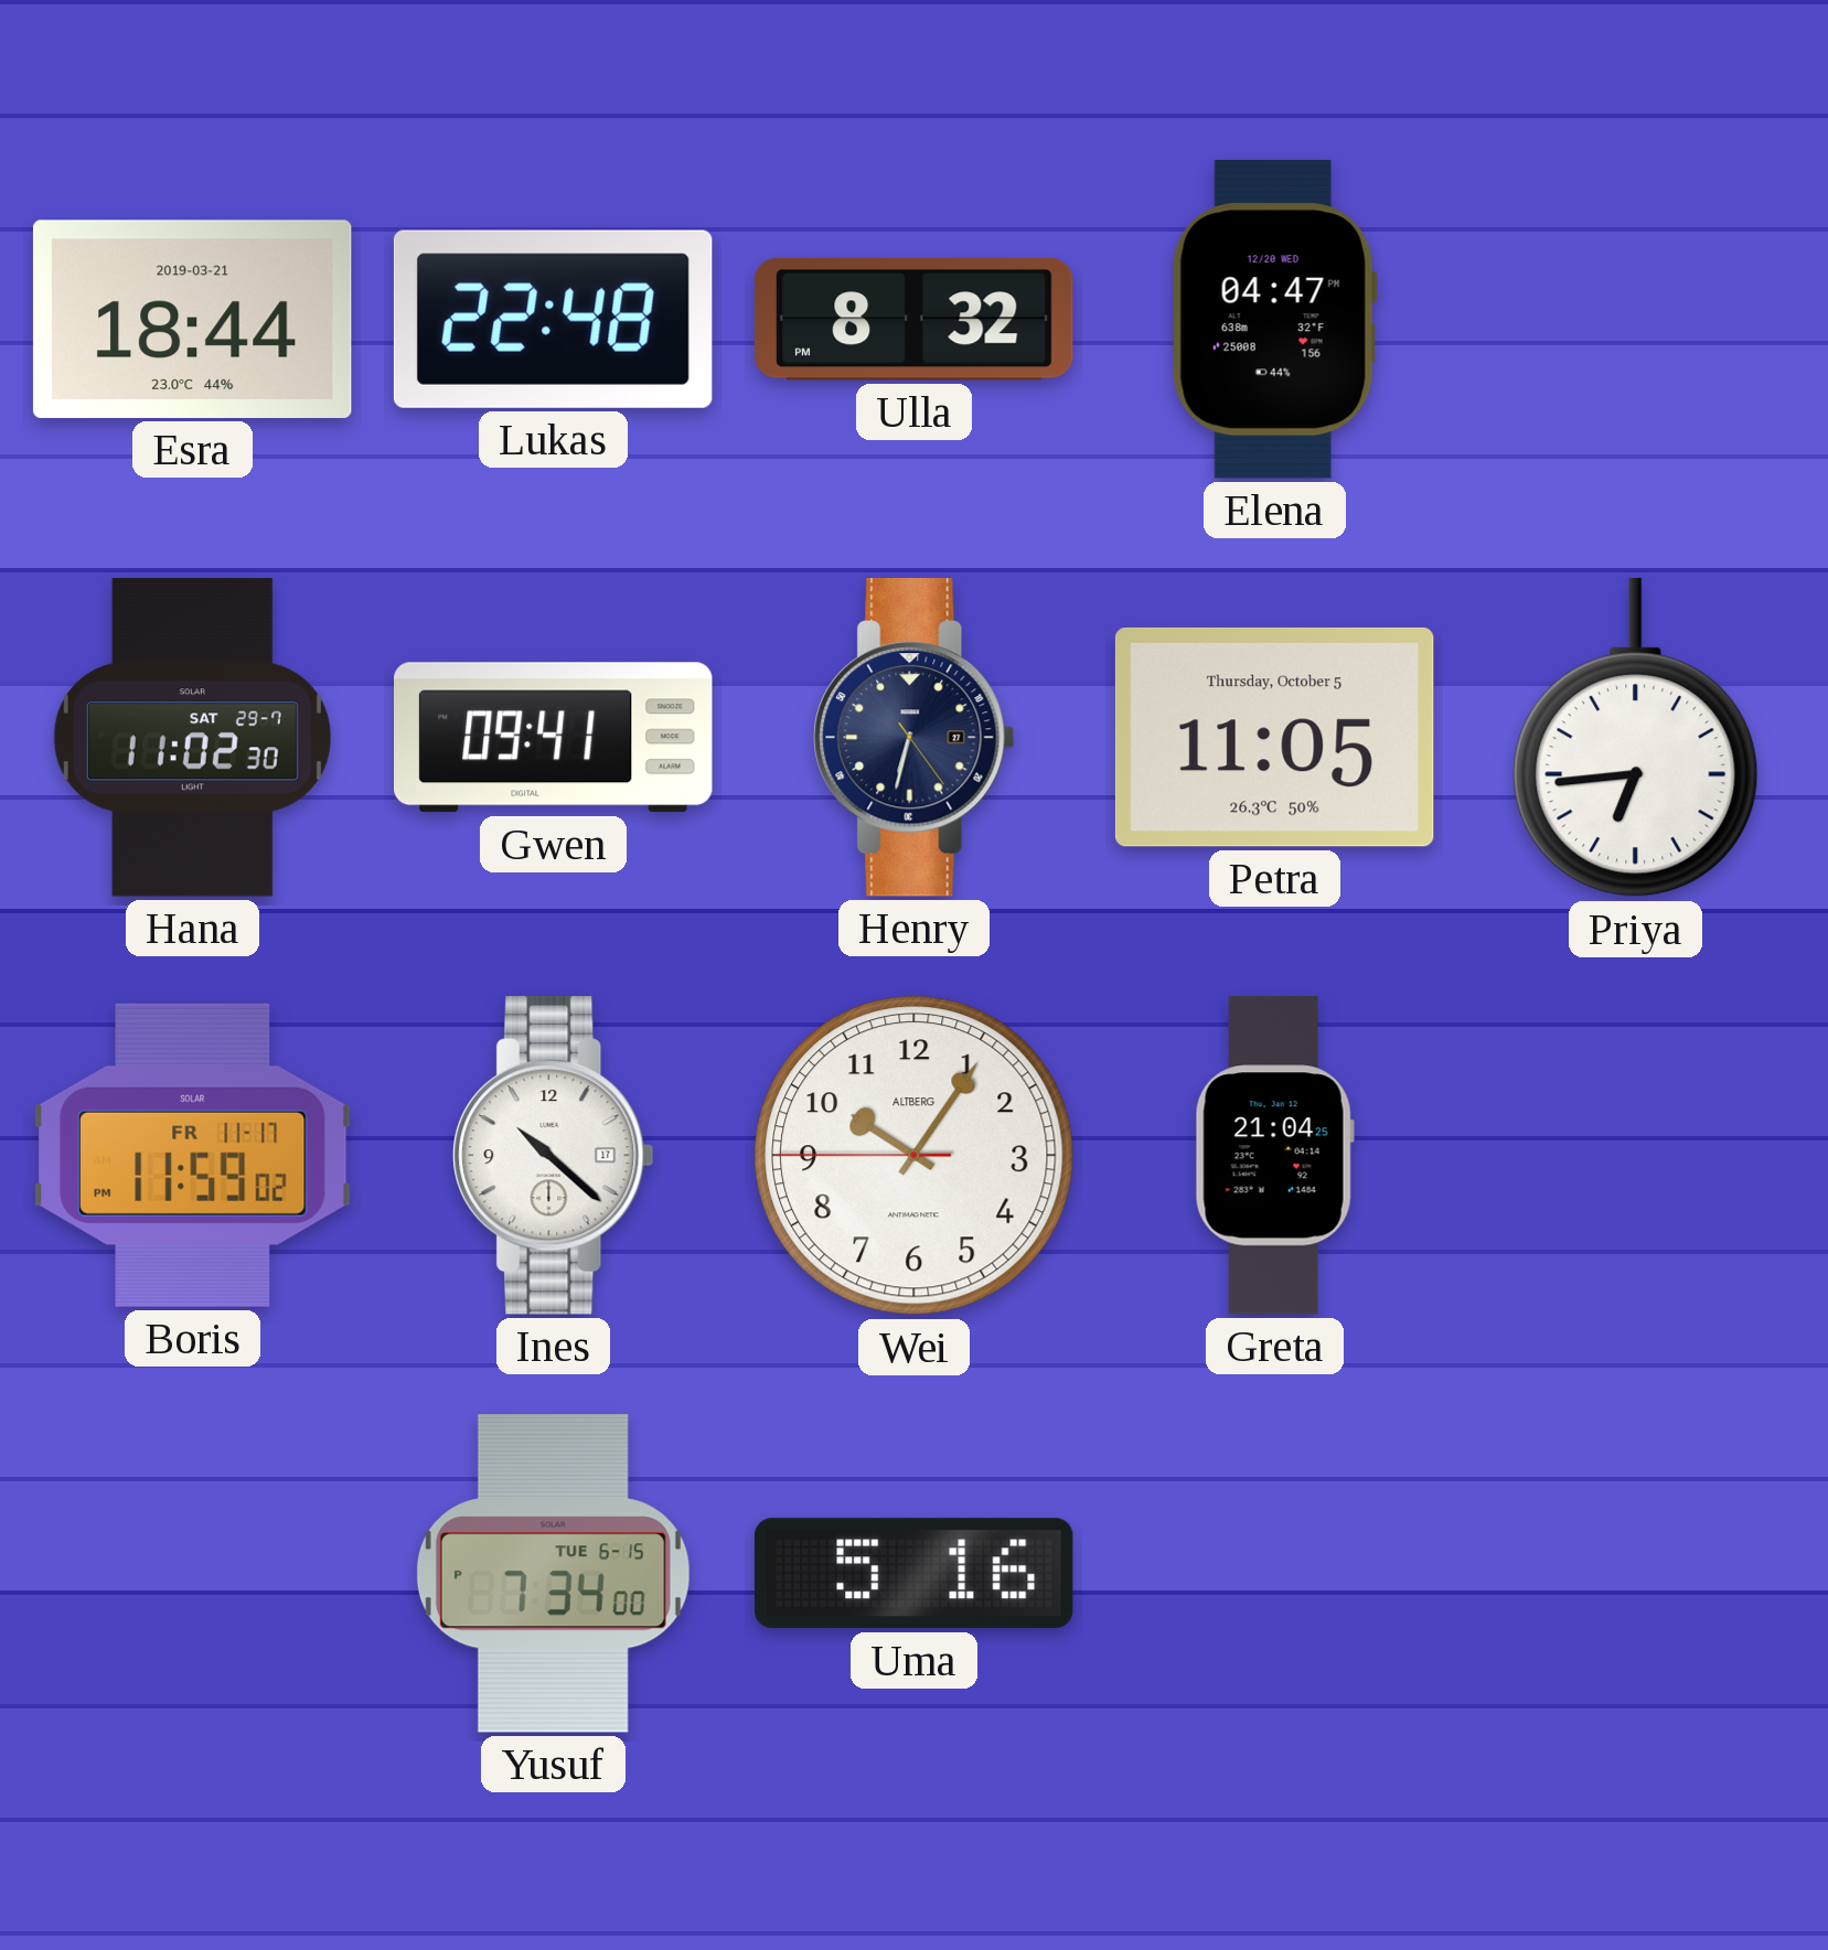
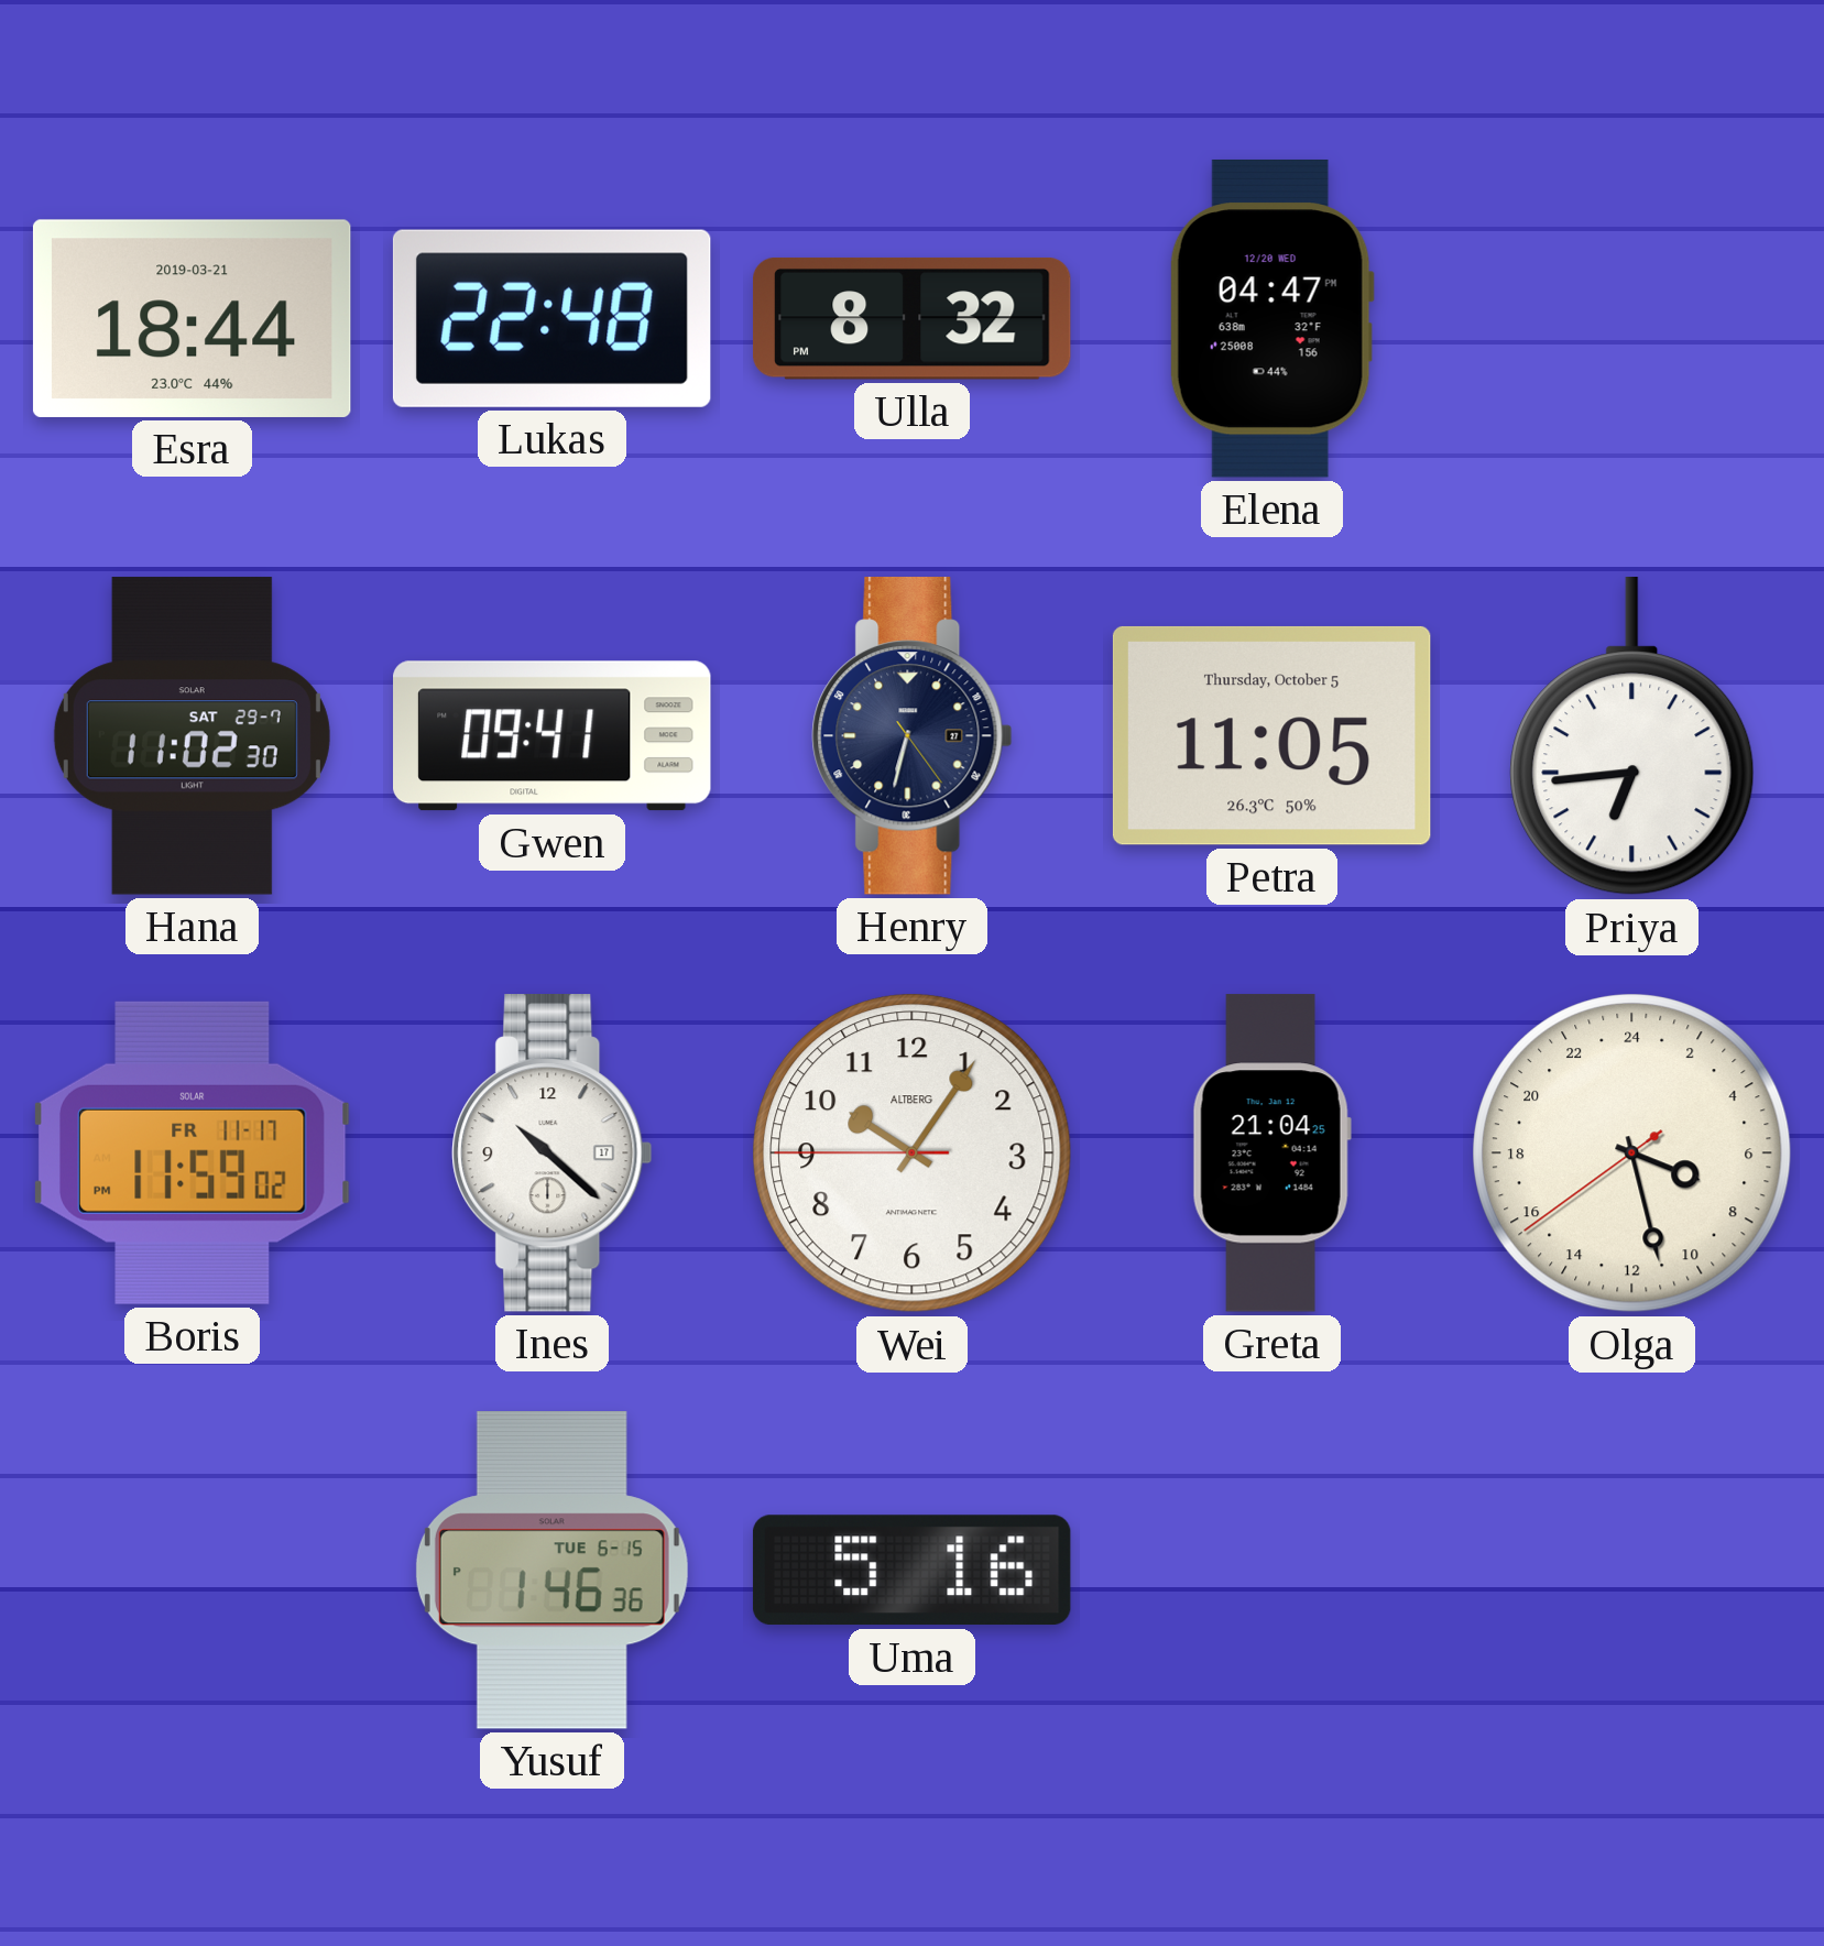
Olga: none -> 7:27
Yusuf: 7:34 -> 1:46
